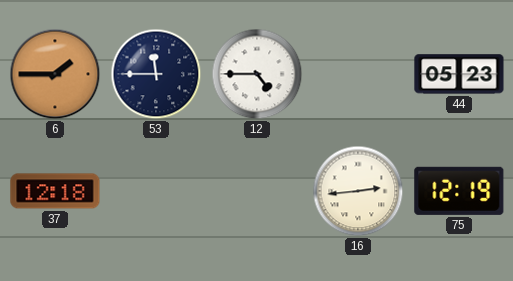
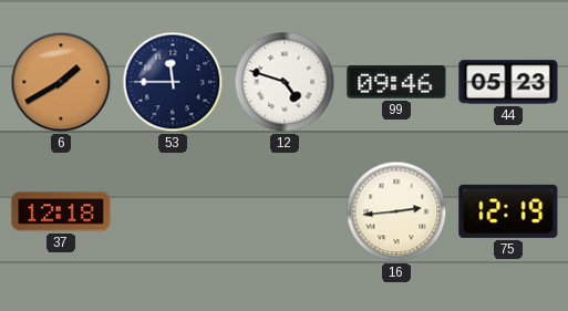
6: 1:45 -> 1:40
12: 4:45 -> 4:48
99: none -> 09:46
